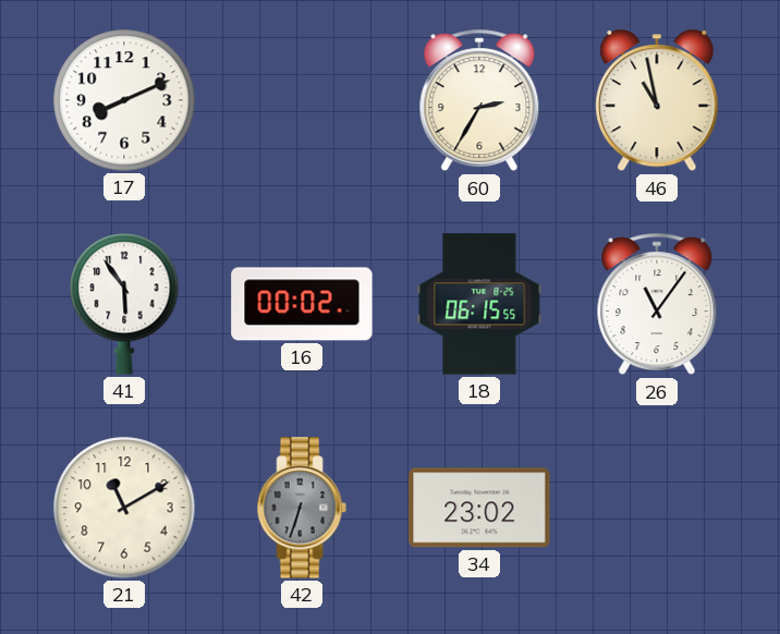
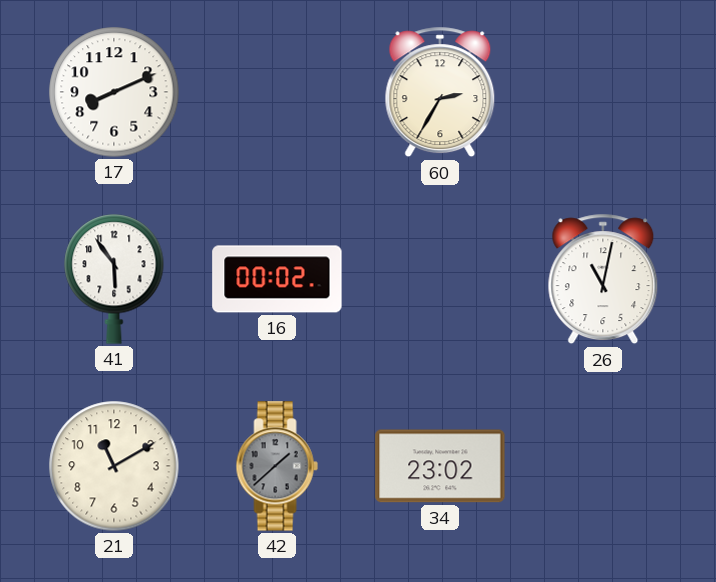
46: 10:58 -> none
18: 06:15 -> none
26: 11:06 -> 11:02
42: 6:33 -> 1:38
